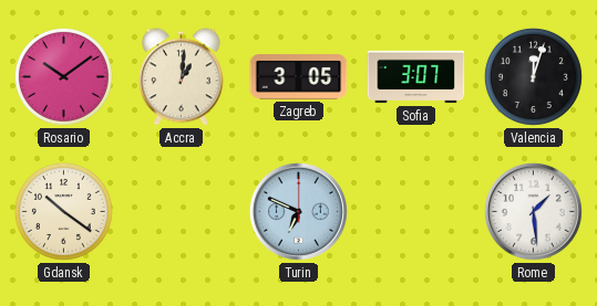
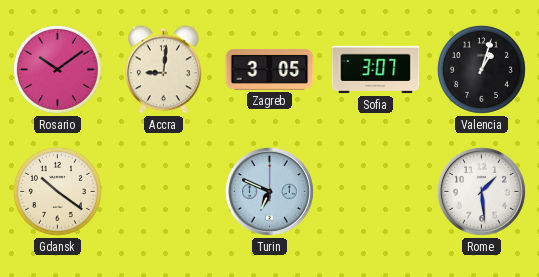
Accra: 1:01 -> 9:01
Valencia: 12:03 -> 1:03
